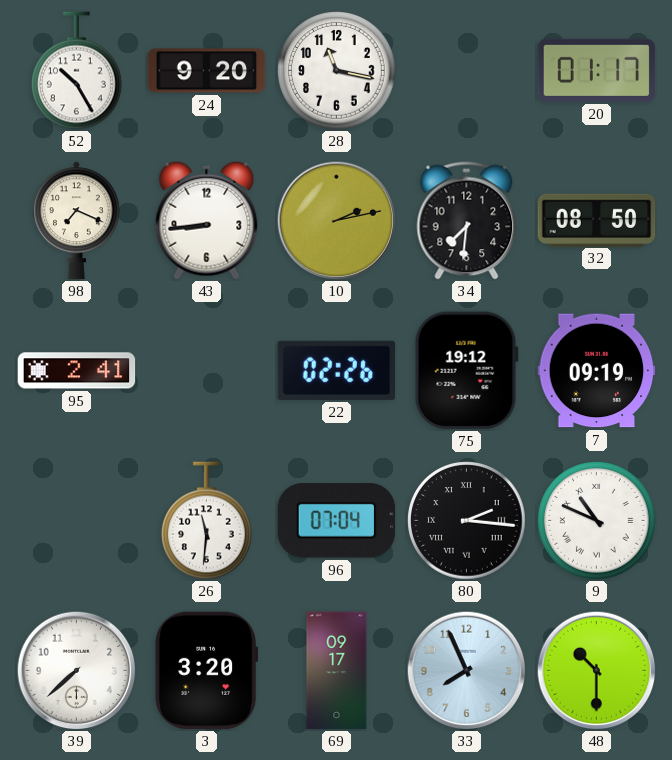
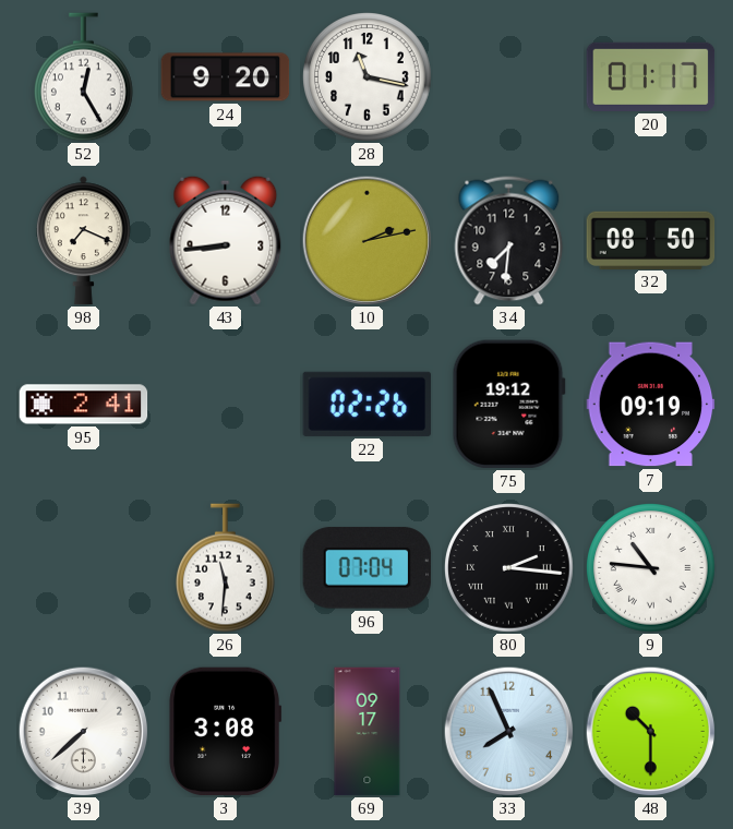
52: 10:25 -> 12:25
9: 10:49 -> 10:46
3: 3:20 -> 3:08
